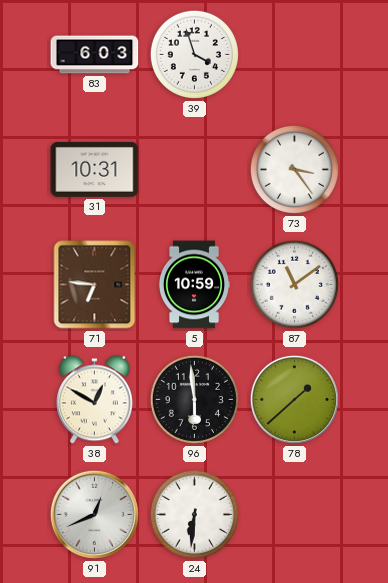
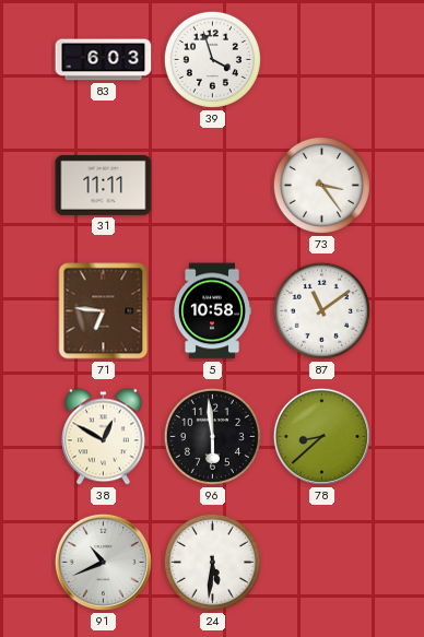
31: 10:31 -> 11:11
5: 10:59 -> 10:58
78: 1:38 -> 8:38
91: 12:41 -> 10:41
24: 6:31 -> 5:31
